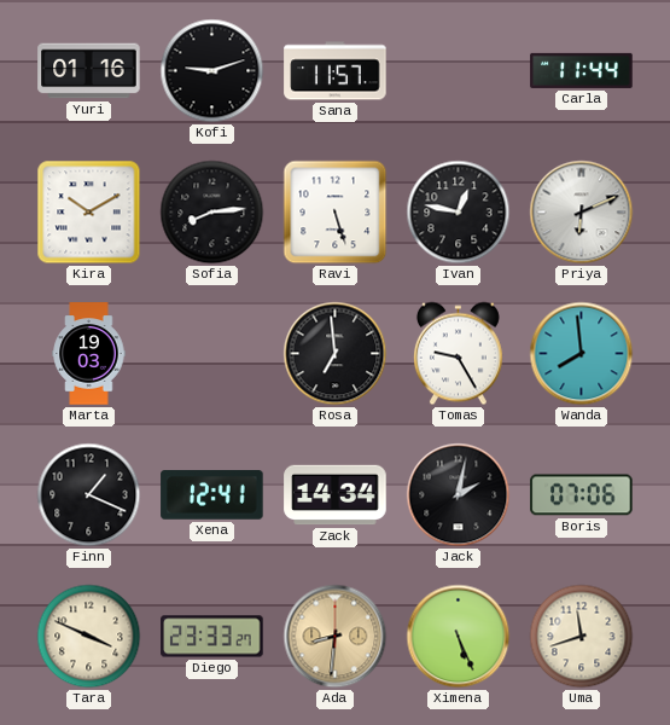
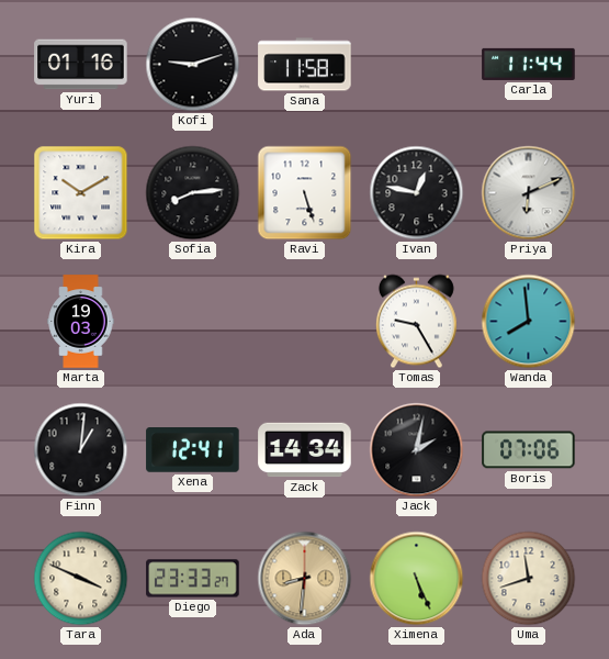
Sana: 11:57 -> 11:58
Rosa: 6:59 -> none
Finn: 1:19 -> 1:01
